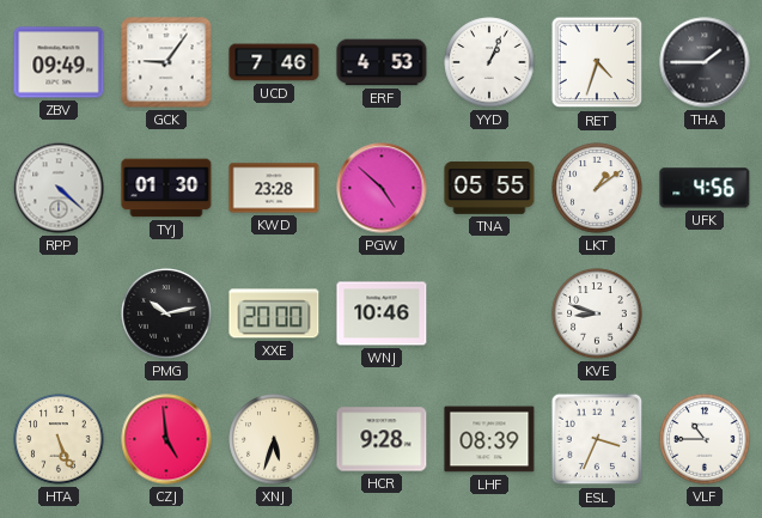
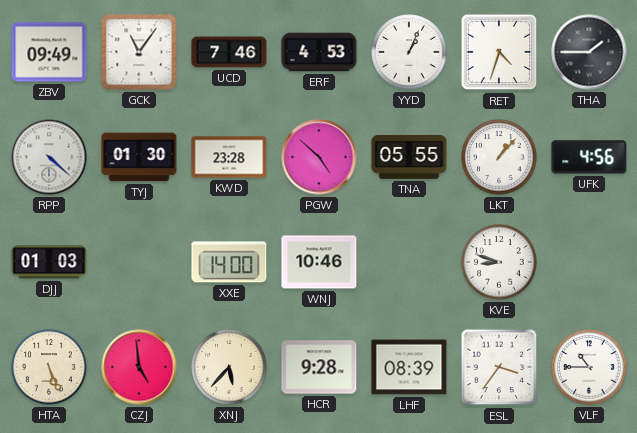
GCK: 9:06 -> 11:06
LKT: 1:09 -> 1:07
DJJ: none -> 01:03
PMG: 10:13 -> none
XXE: 20:00 -> 14:00
XNJ: 5:33 -> 5:37
ESL: 3:34 -> 3:36
